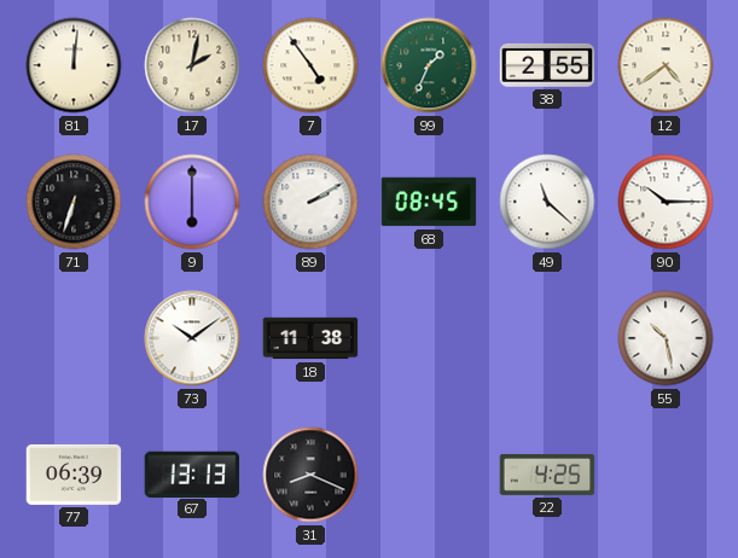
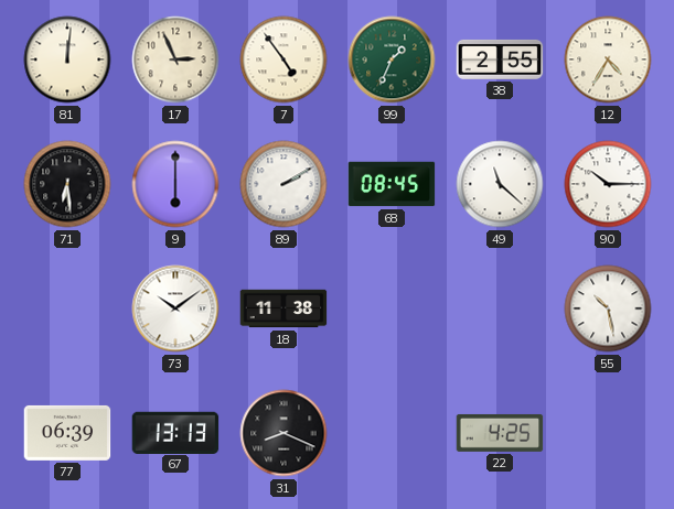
17: 2:02 -> 2:56
12: 4:39 -> 4:35
71: 6:33 -> 6:29
